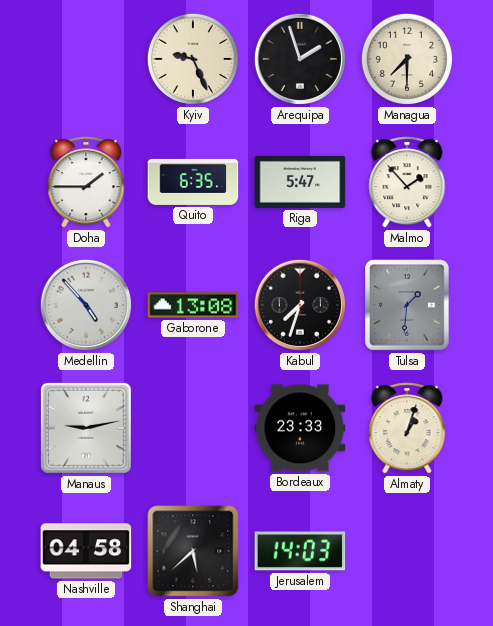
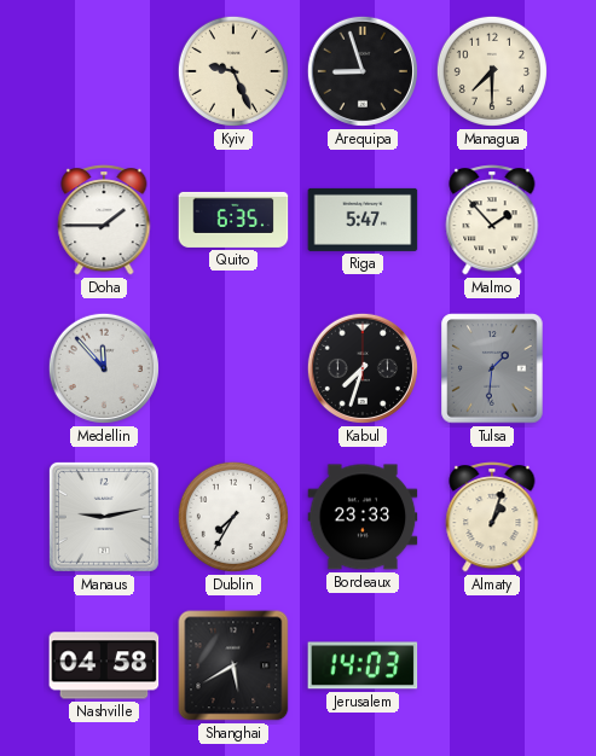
Arequipa: 1:57 -> 8:57
Medellin: 4:53 -> 11:53
Gaborone: 13:08 -> none
Dublin: none -> 7:35
Shanghai: 5:38 -> 5:40
